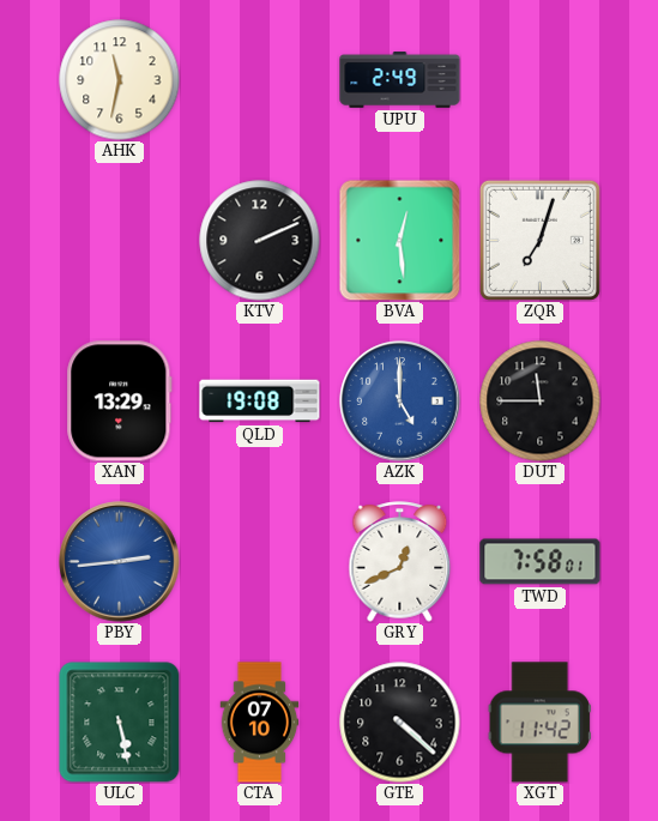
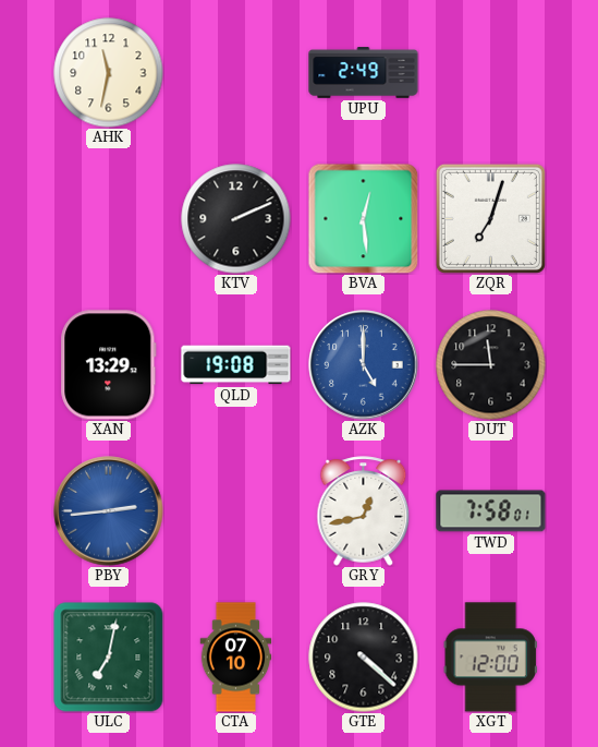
GRY: 12:41 -> 12:43
ULC: 5:28 -> 7:02
XGT: 11:42 -> 12:00
